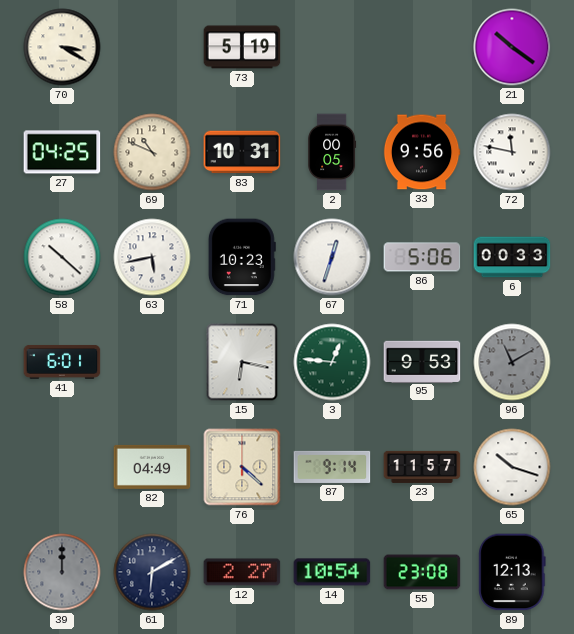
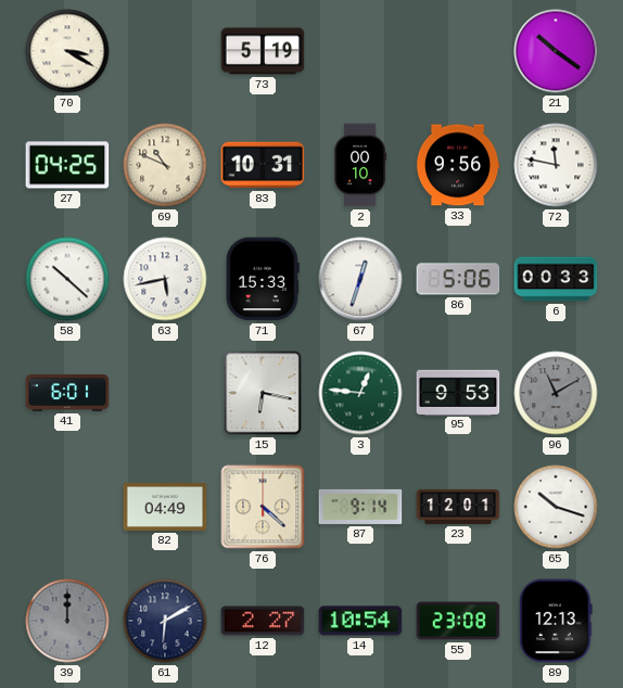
2: 00:05 -> 00:10
71: 10:23 -> 15:33
23: 11:57 -> 12:01
